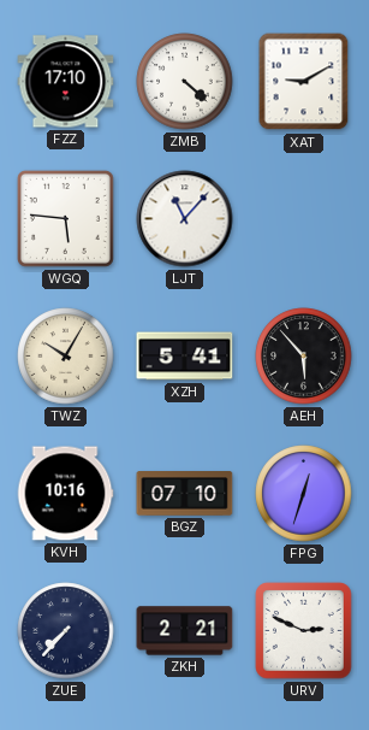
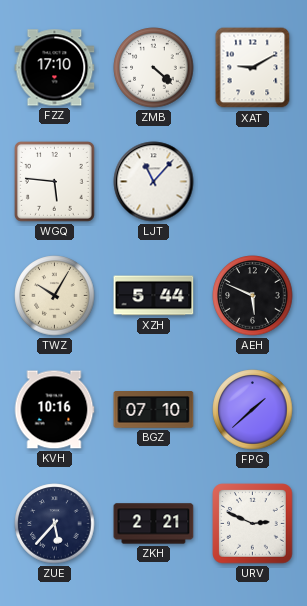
XZH: 5:41 -> 5:44
AEH: 5:53 -> 5:49
FPG: 12:33 -> 1:38
ZUE: 7:37 -> 5:37
